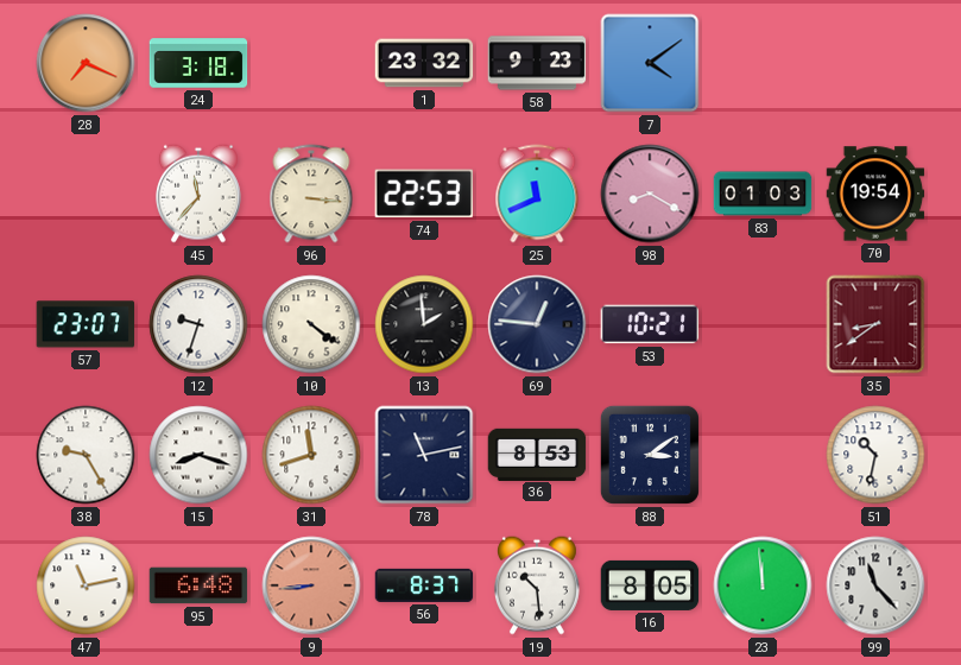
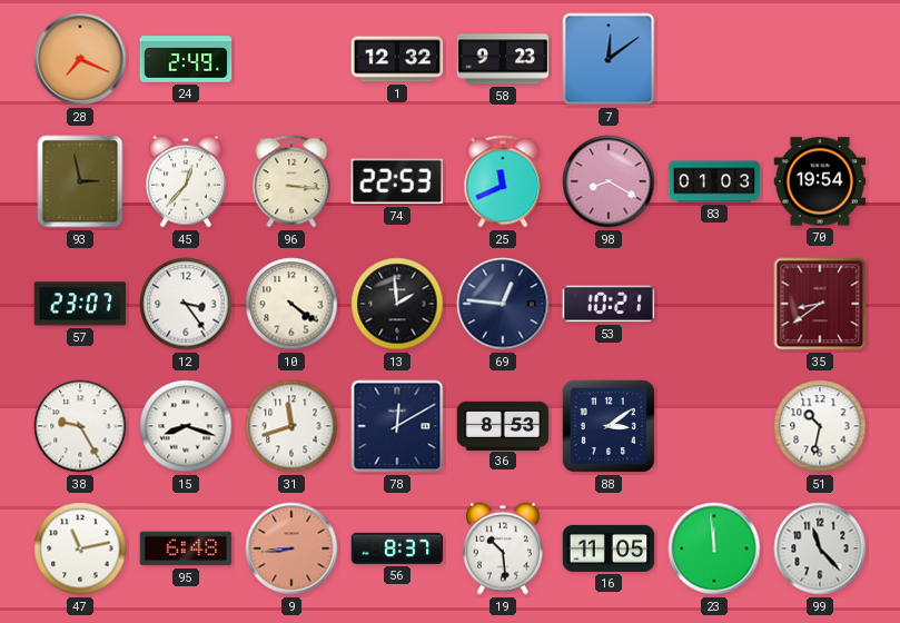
24: 3:18 -> 2:49
1: 23:32 -> 12:32
7: 4:09 -> 12:09
93: none -> 2:58
45: 11:37 -> 12:37
12: 9:33 -> 3:24
78: 11:13 -> 12:10
16: 8:05 -> 11:05
